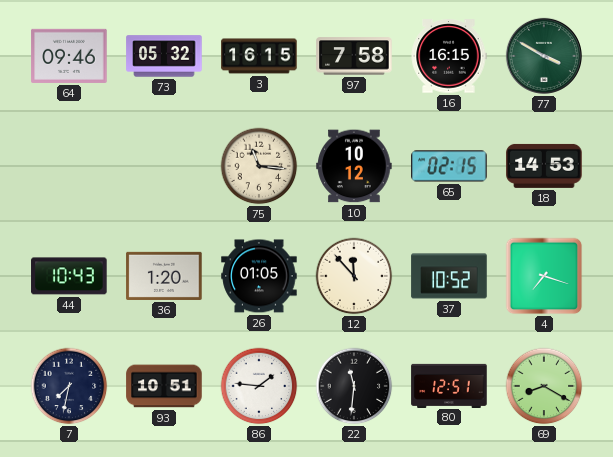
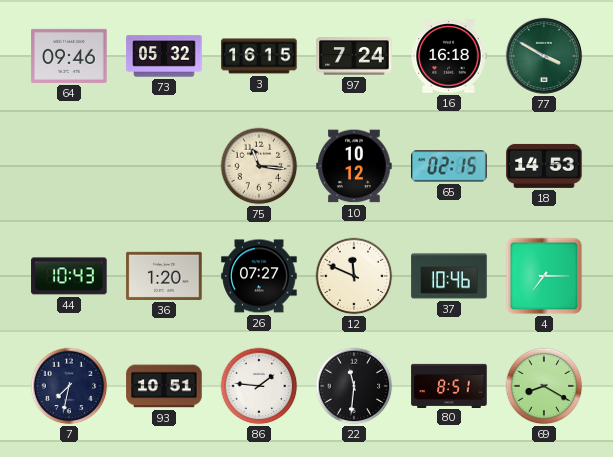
97: 7:58 -> 7:24
16: 16:15 -> 16:18
26: 01:05 -> 07:27
12: 11:53 -> 11:49
37: 10:52 -> 10:46
4: 7:18 -> 7:15
80: 12:51 -> 8:51
